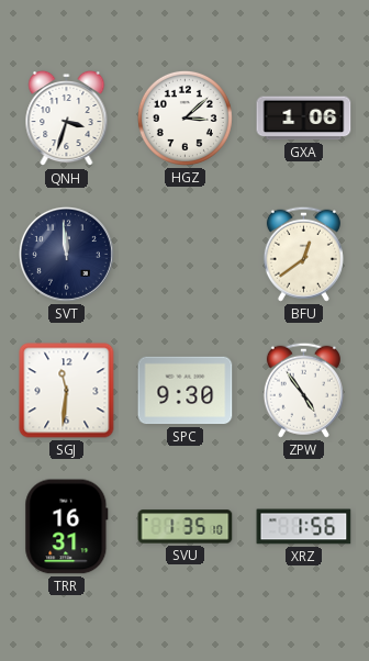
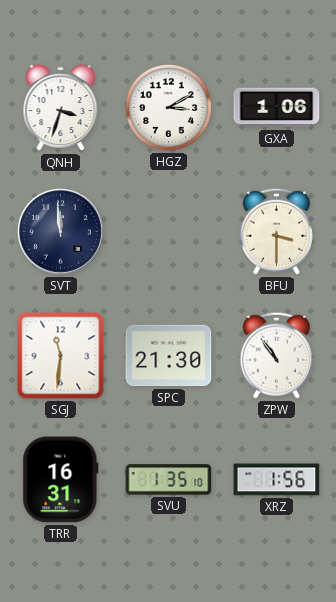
HGZ: 3:08 -> 3:10
BFU: 12:39 -> 3:30
SPC: 9:30 -> 21:30
ZPW: 4:54 -> 10:54
